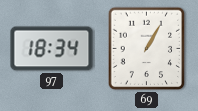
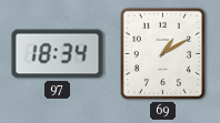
69: 1:05 -> 1:10
